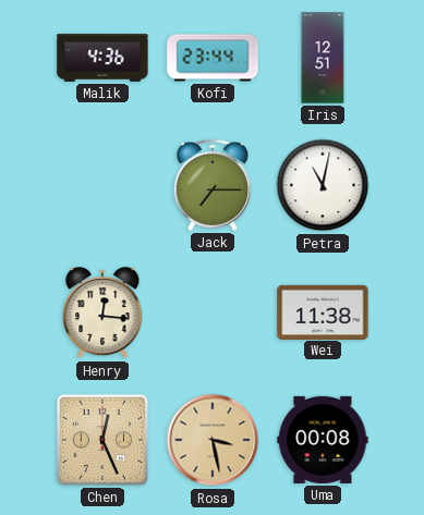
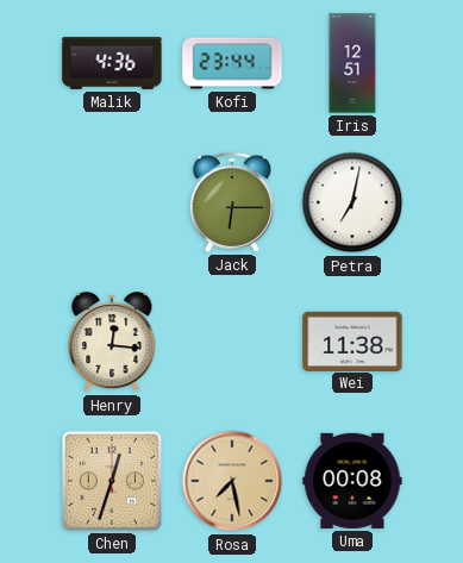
Jack: 7:15 -> 6:15
Petra: 11:02 -> 7:02
Chen: 12:26 -> 12:33
Rosa: 3:28 -> 7:28
